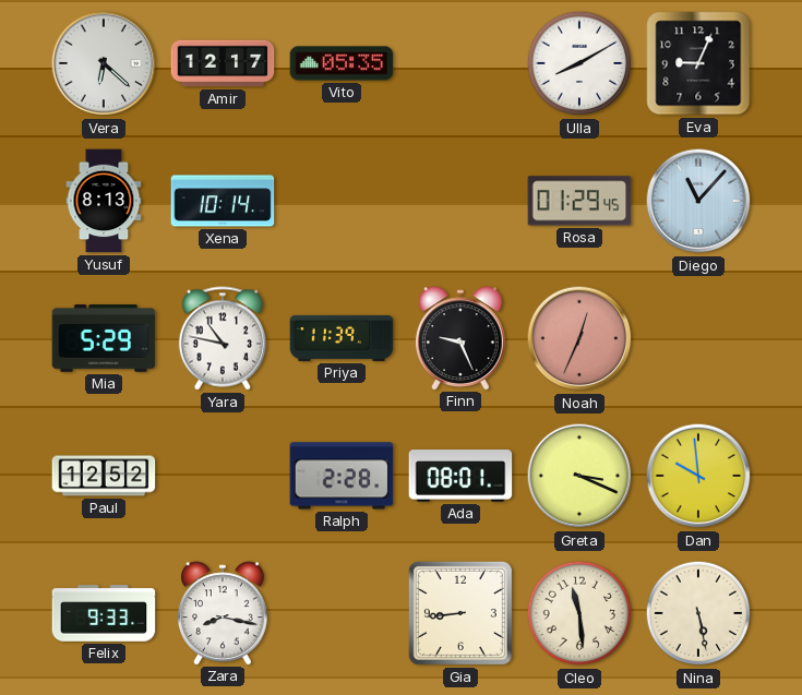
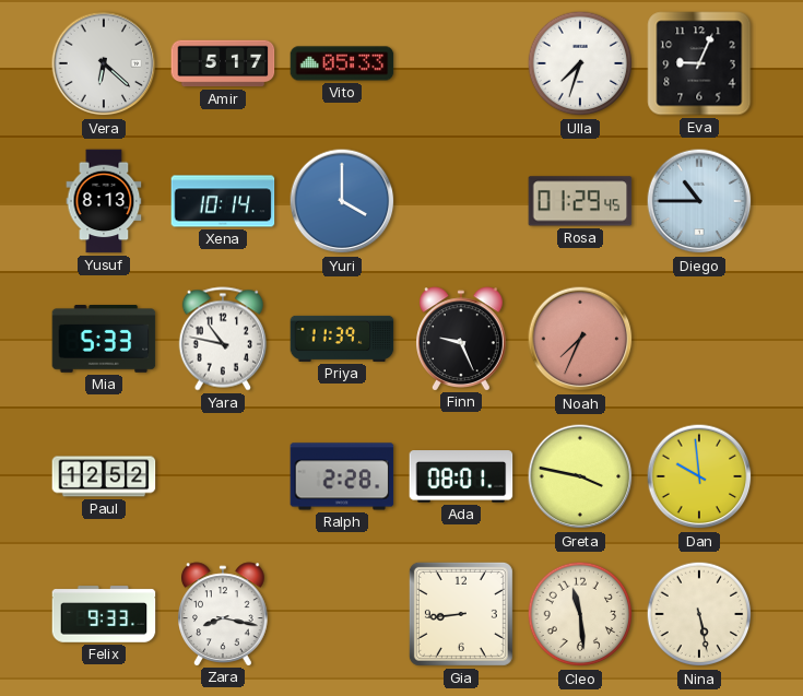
Amir: 12:17 -> 5:17
Vito: 05:35 -> 05:33
Ulla: 8:10 -> 7:33
Yuri: none -> 4:00
Diego: 11:07 -> 10:45
Mia: 5:29 -> 5:33
Noah: 12:34 -> 7:34
Greta: 3:19 -> 3:47
